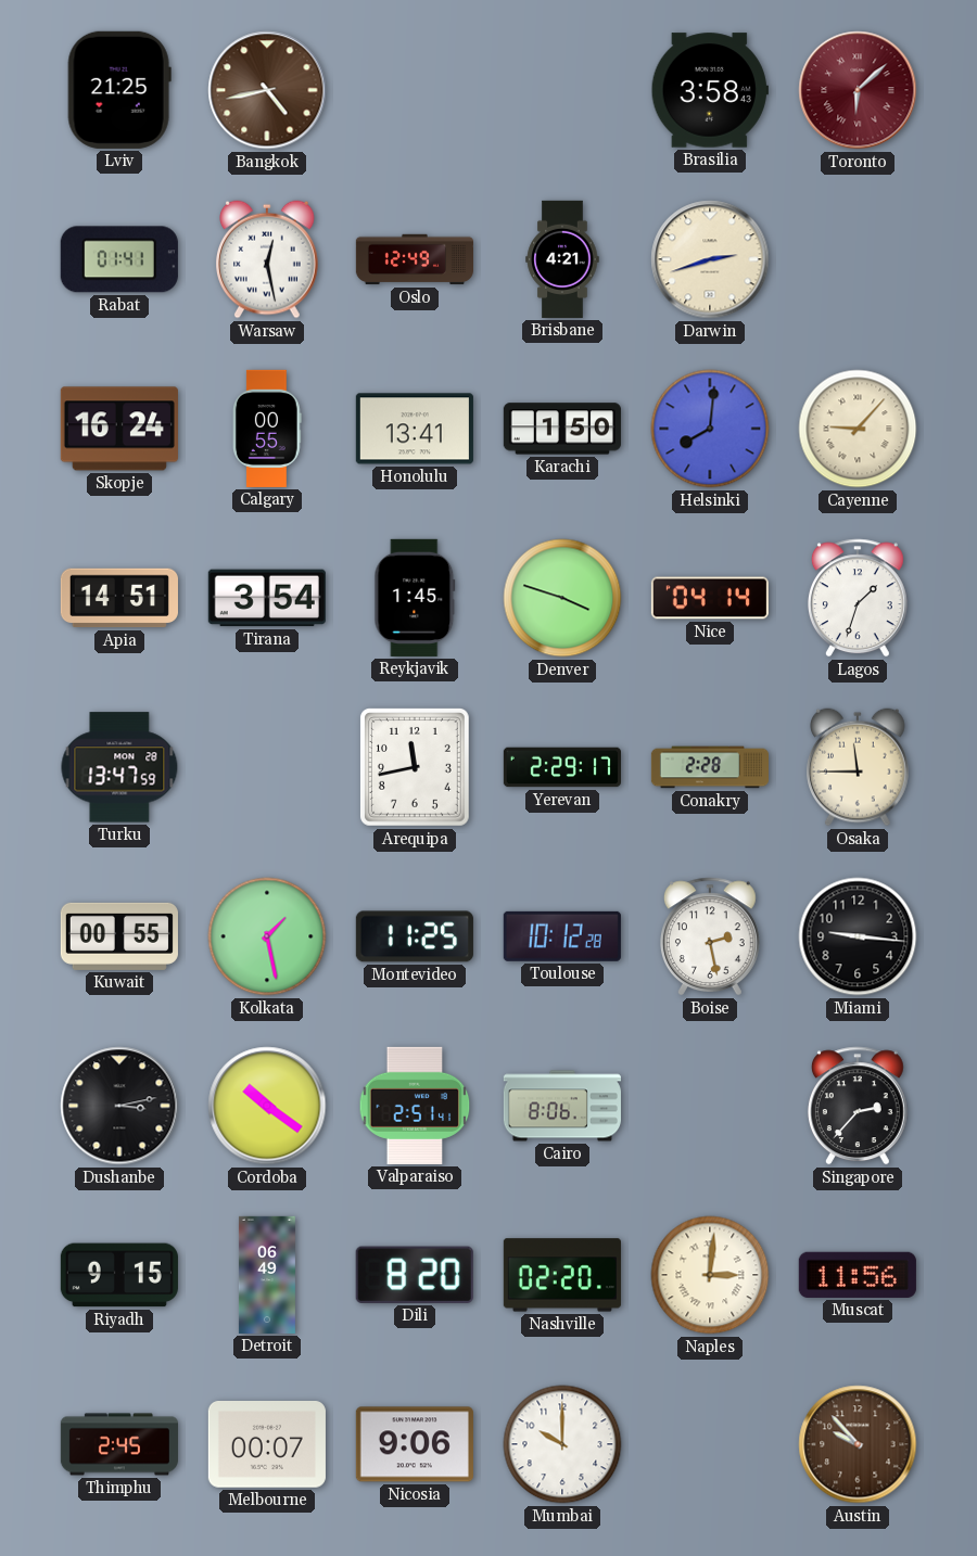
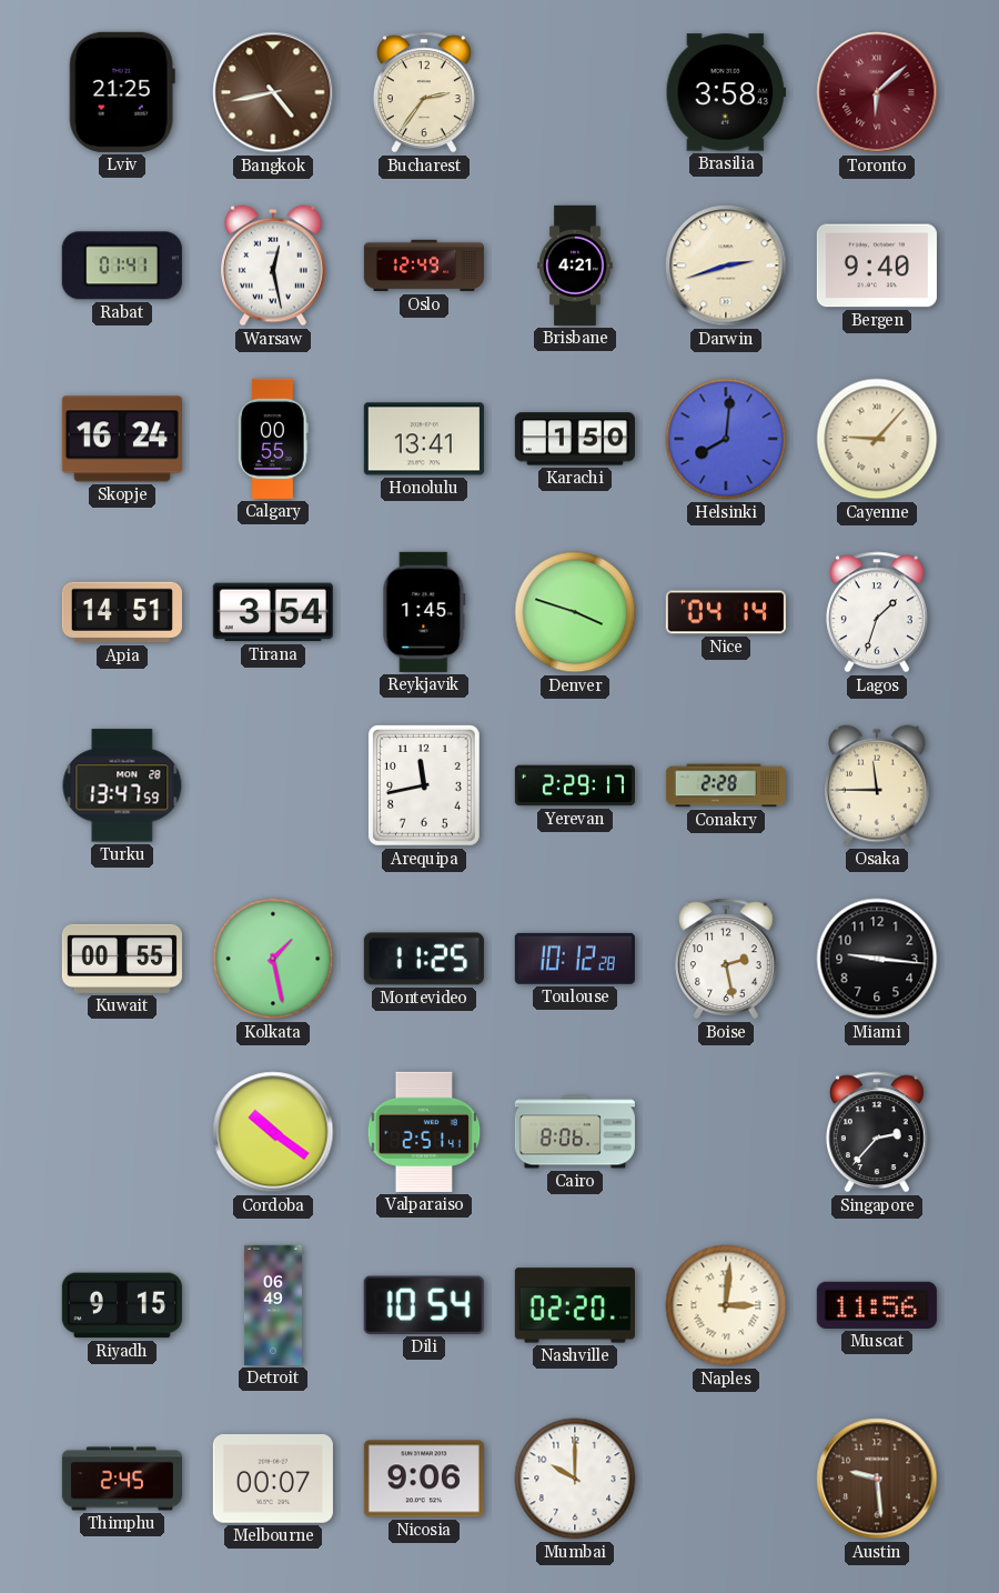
Bucharest: none -> 2:36
Bergen: none -> 9:40
Dushanbe: 3:13 -> none
Dili: 8:20 -> 10:54
Austin: 9:53 -> 9:29
